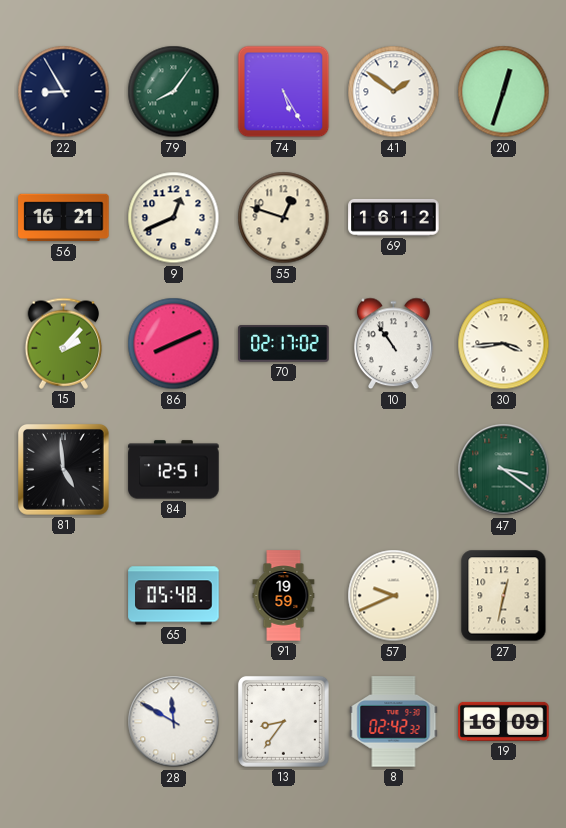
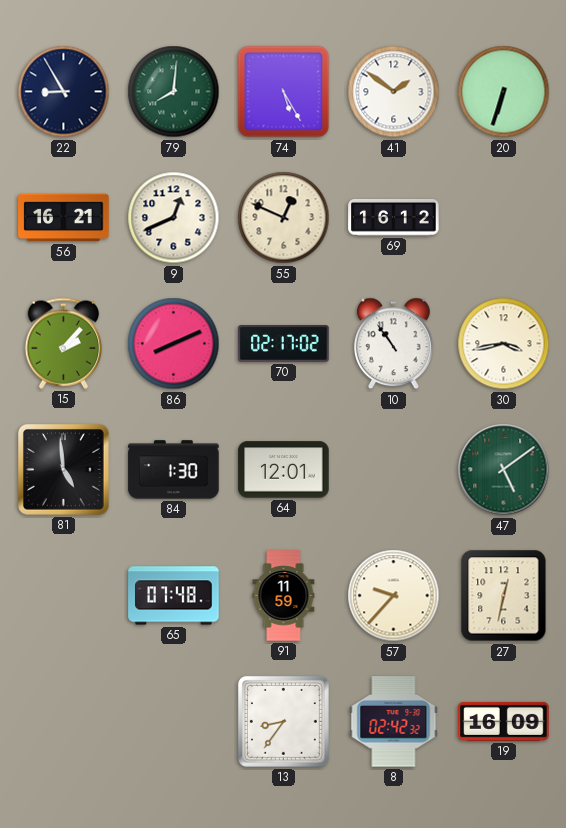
79: 8:06 -> 8:01
20: 12:33 -> 6:33
55: 12:48 -> 12:49
30: 3:44 -> 3:43
84: 12:51 -> 1:30
64: none -> 12:01
47: 3:21 -> 5:09
65: 05:48 -> 07:48
91: 19:59 -> 11:59
57: 9:41 -> 9:37
28: 11:50 -> none
